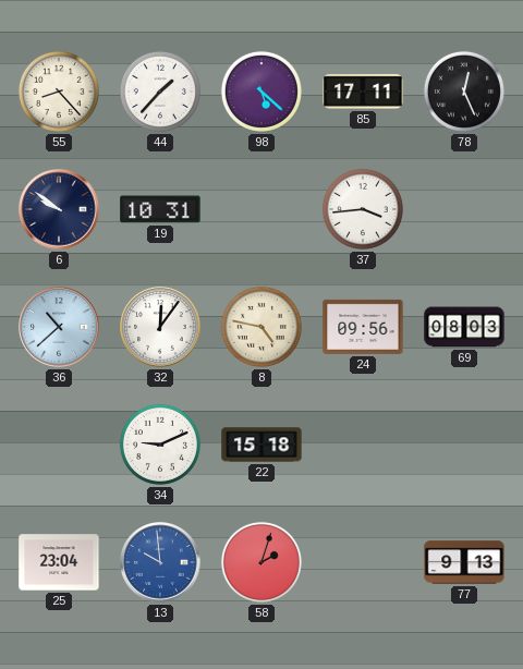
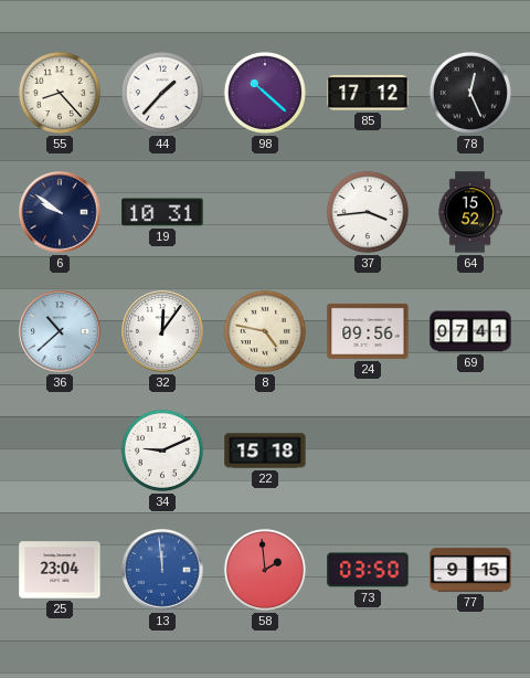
98: 5:22 -> 10:22
85: 17:11 -> 17:12
64: none -> 15:52
69: 08:03 -> 07:41
13: 9:59 -> 11:59
58: 2:03 -> 1:59
73: none -> 03:50
77: 9:13 -> 9:15
